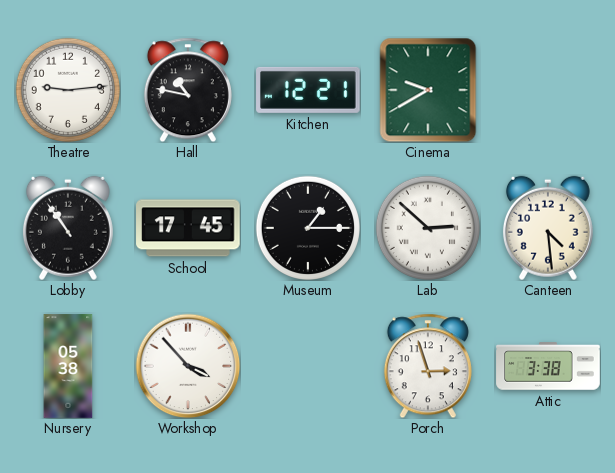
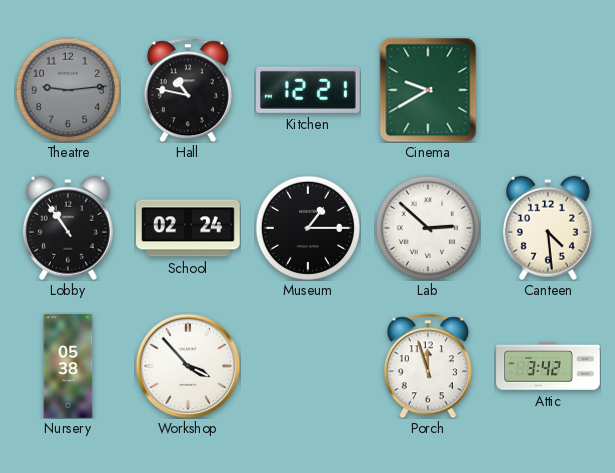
Theatre dial: white -> grey
School: 17:45 -> 02:24
Porch: 2:57 -> 11:57
Attic: 3:38 -> 3:42
